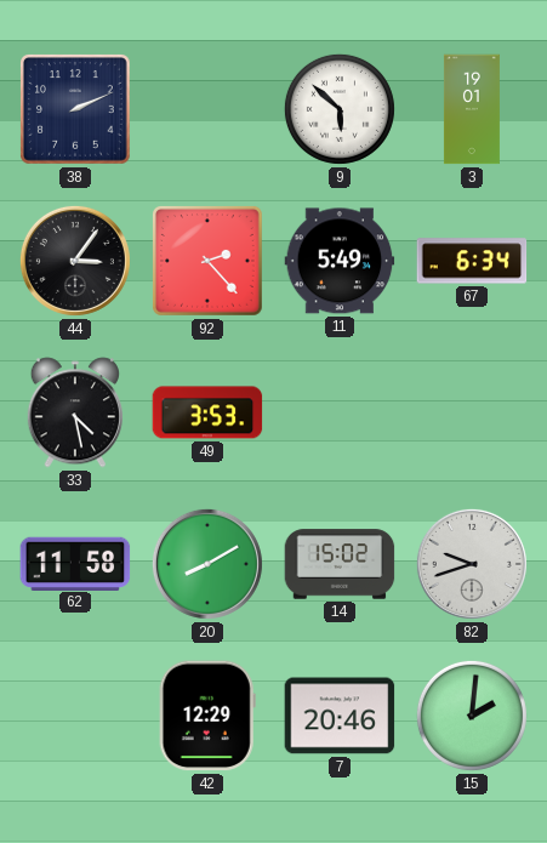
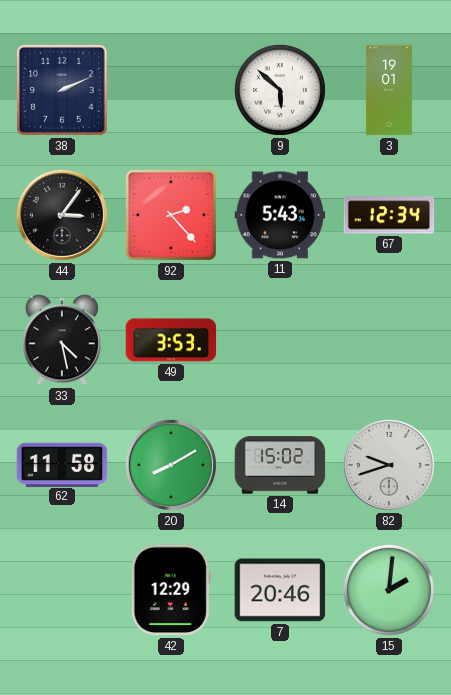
11: 5:49 -> 5:43
67: 6:34 -> 12:34
